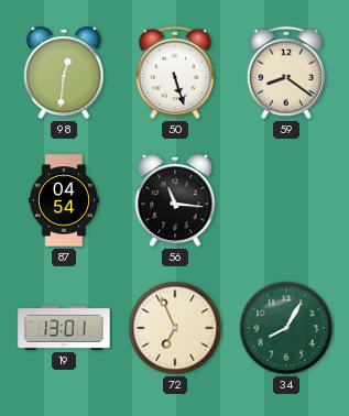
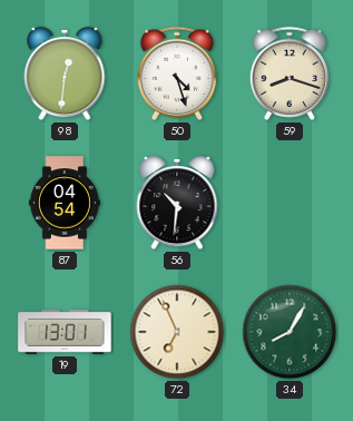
50: 5:27 -> 4:27
59: 8:21 -> 8:18
56: 11:16 -> 10:31
